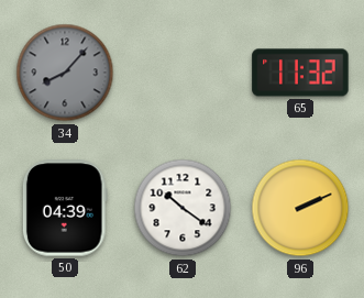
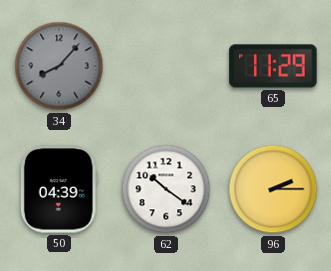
65: 11:32 -> 11:29
96: 2:11 -> 2:15
